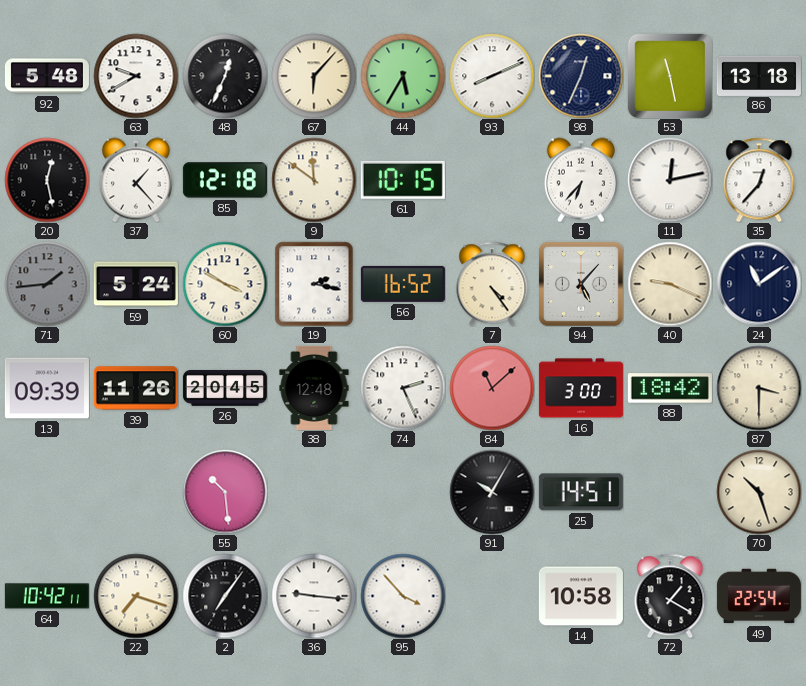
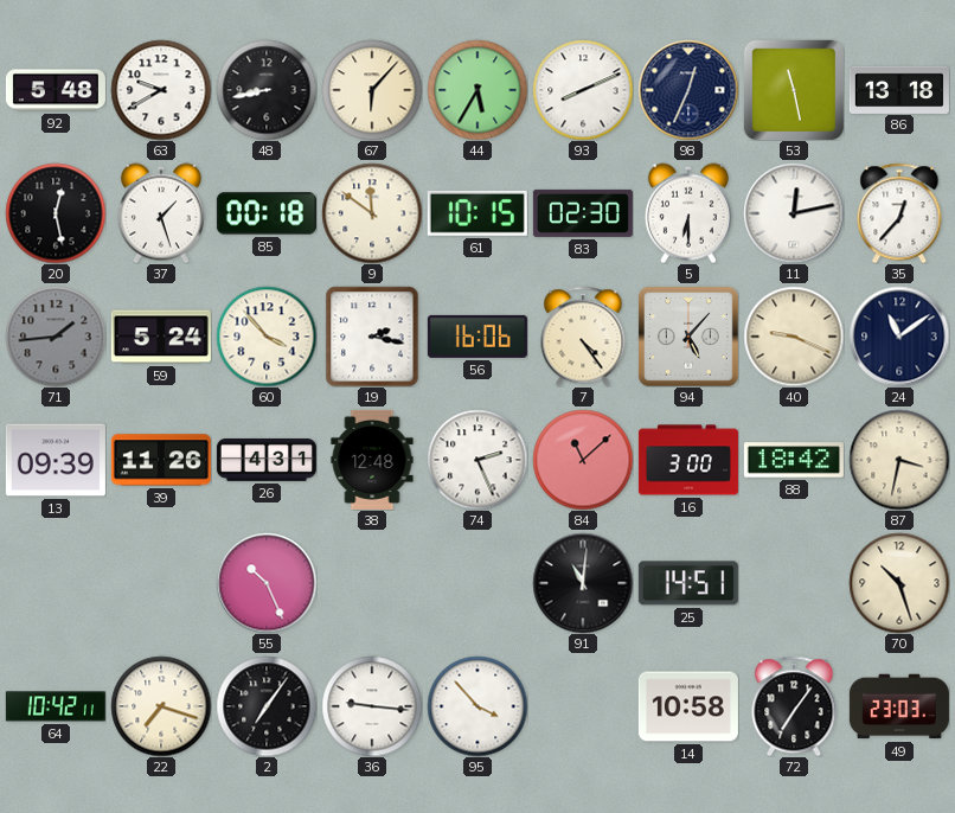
48: 12:34 -> 8:43
37: 1:23 -> 1:27
85: 12:18 -> 00:18
83: none -> 02:30
5: 6:37 -> 6:30
60: 3:50 -> 3:53
56: 16:52 -> 16:06
26: 20:45 -> 4:31
87: 3:30 -> 3:32
55: 10:29 -> 10:26
91: 10:05 -> 11:01
72: 1:20 -> 7:06
49: 22:54 -> 23:03
